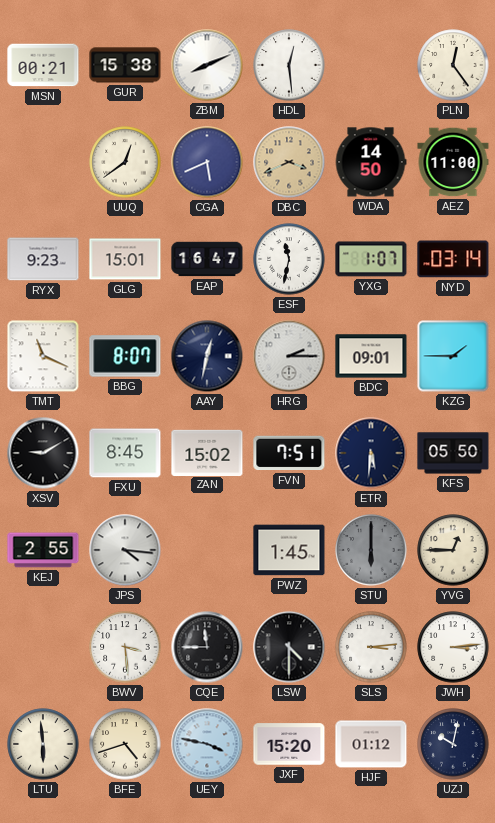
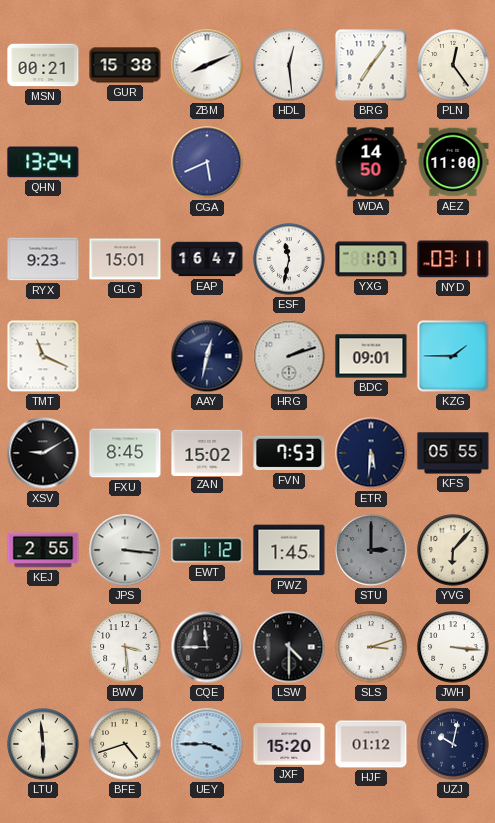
BRG: none -> 7:06
QHN: none -> 13:24
UUQ: 12:39 -> none
DBC: 3:41 -> none
NYD: 03:14 -> 03:11
BBG: 8:07 -> none
HRG: 2:15 -> 2:12
FVN: 7:51 -> 7:53
KFS: 05:50 -> 05:55
JPS: 4:16 -> 3:16
EWT: none -> 1:12
STU: 6:00 -> 3:00
YVG: 12:45 -> 6:07
SLS: 3:14 -> 3:12
JWH: 3:14 -> 3:16
UEY: 3:47 -> 3:45
